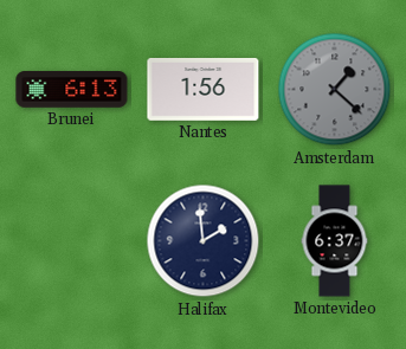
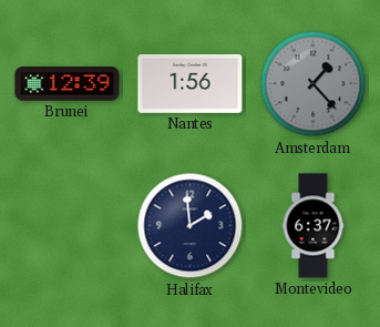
Brunei: 6:13 -> 12:39
Amsterdam: 1:22 -> 1:23
